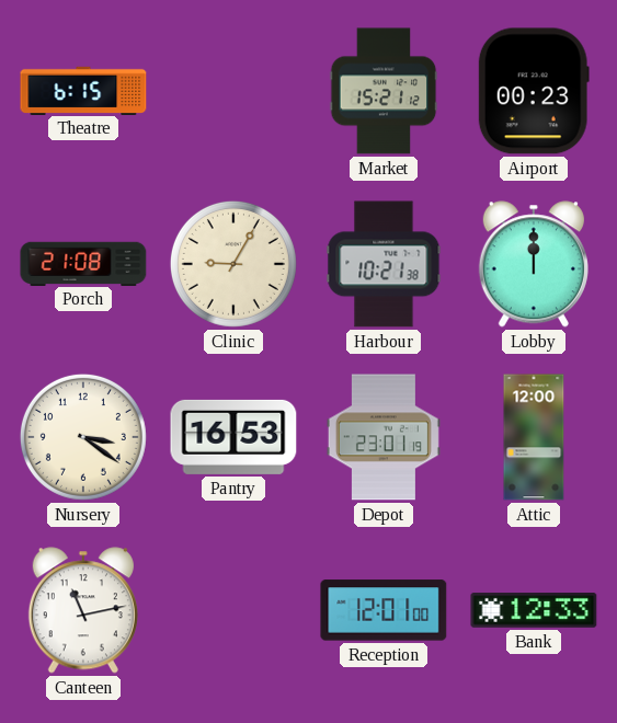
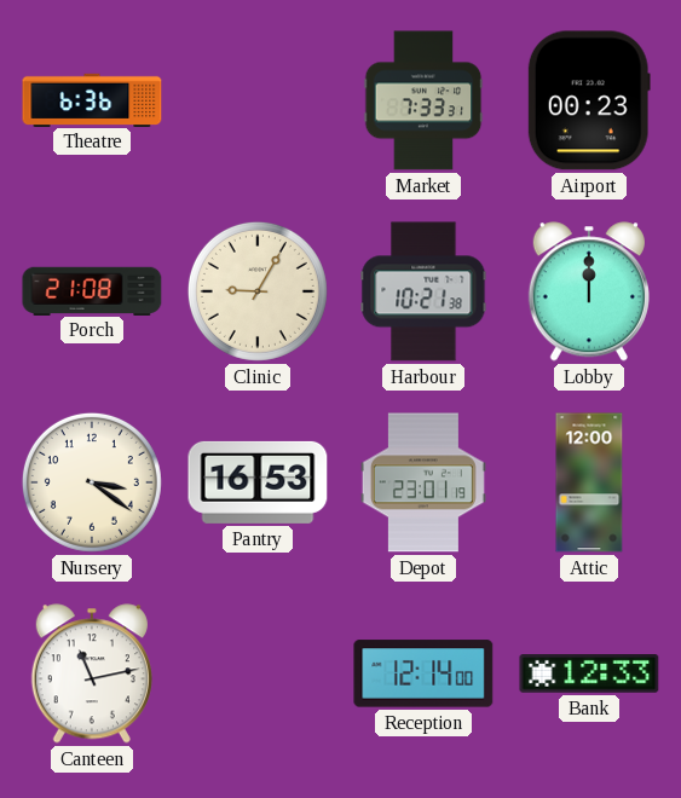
Theatre: 6:15 -> 6:36
Market: 15:21 -> 7:33
Reception: 12:01 -> 12:14
